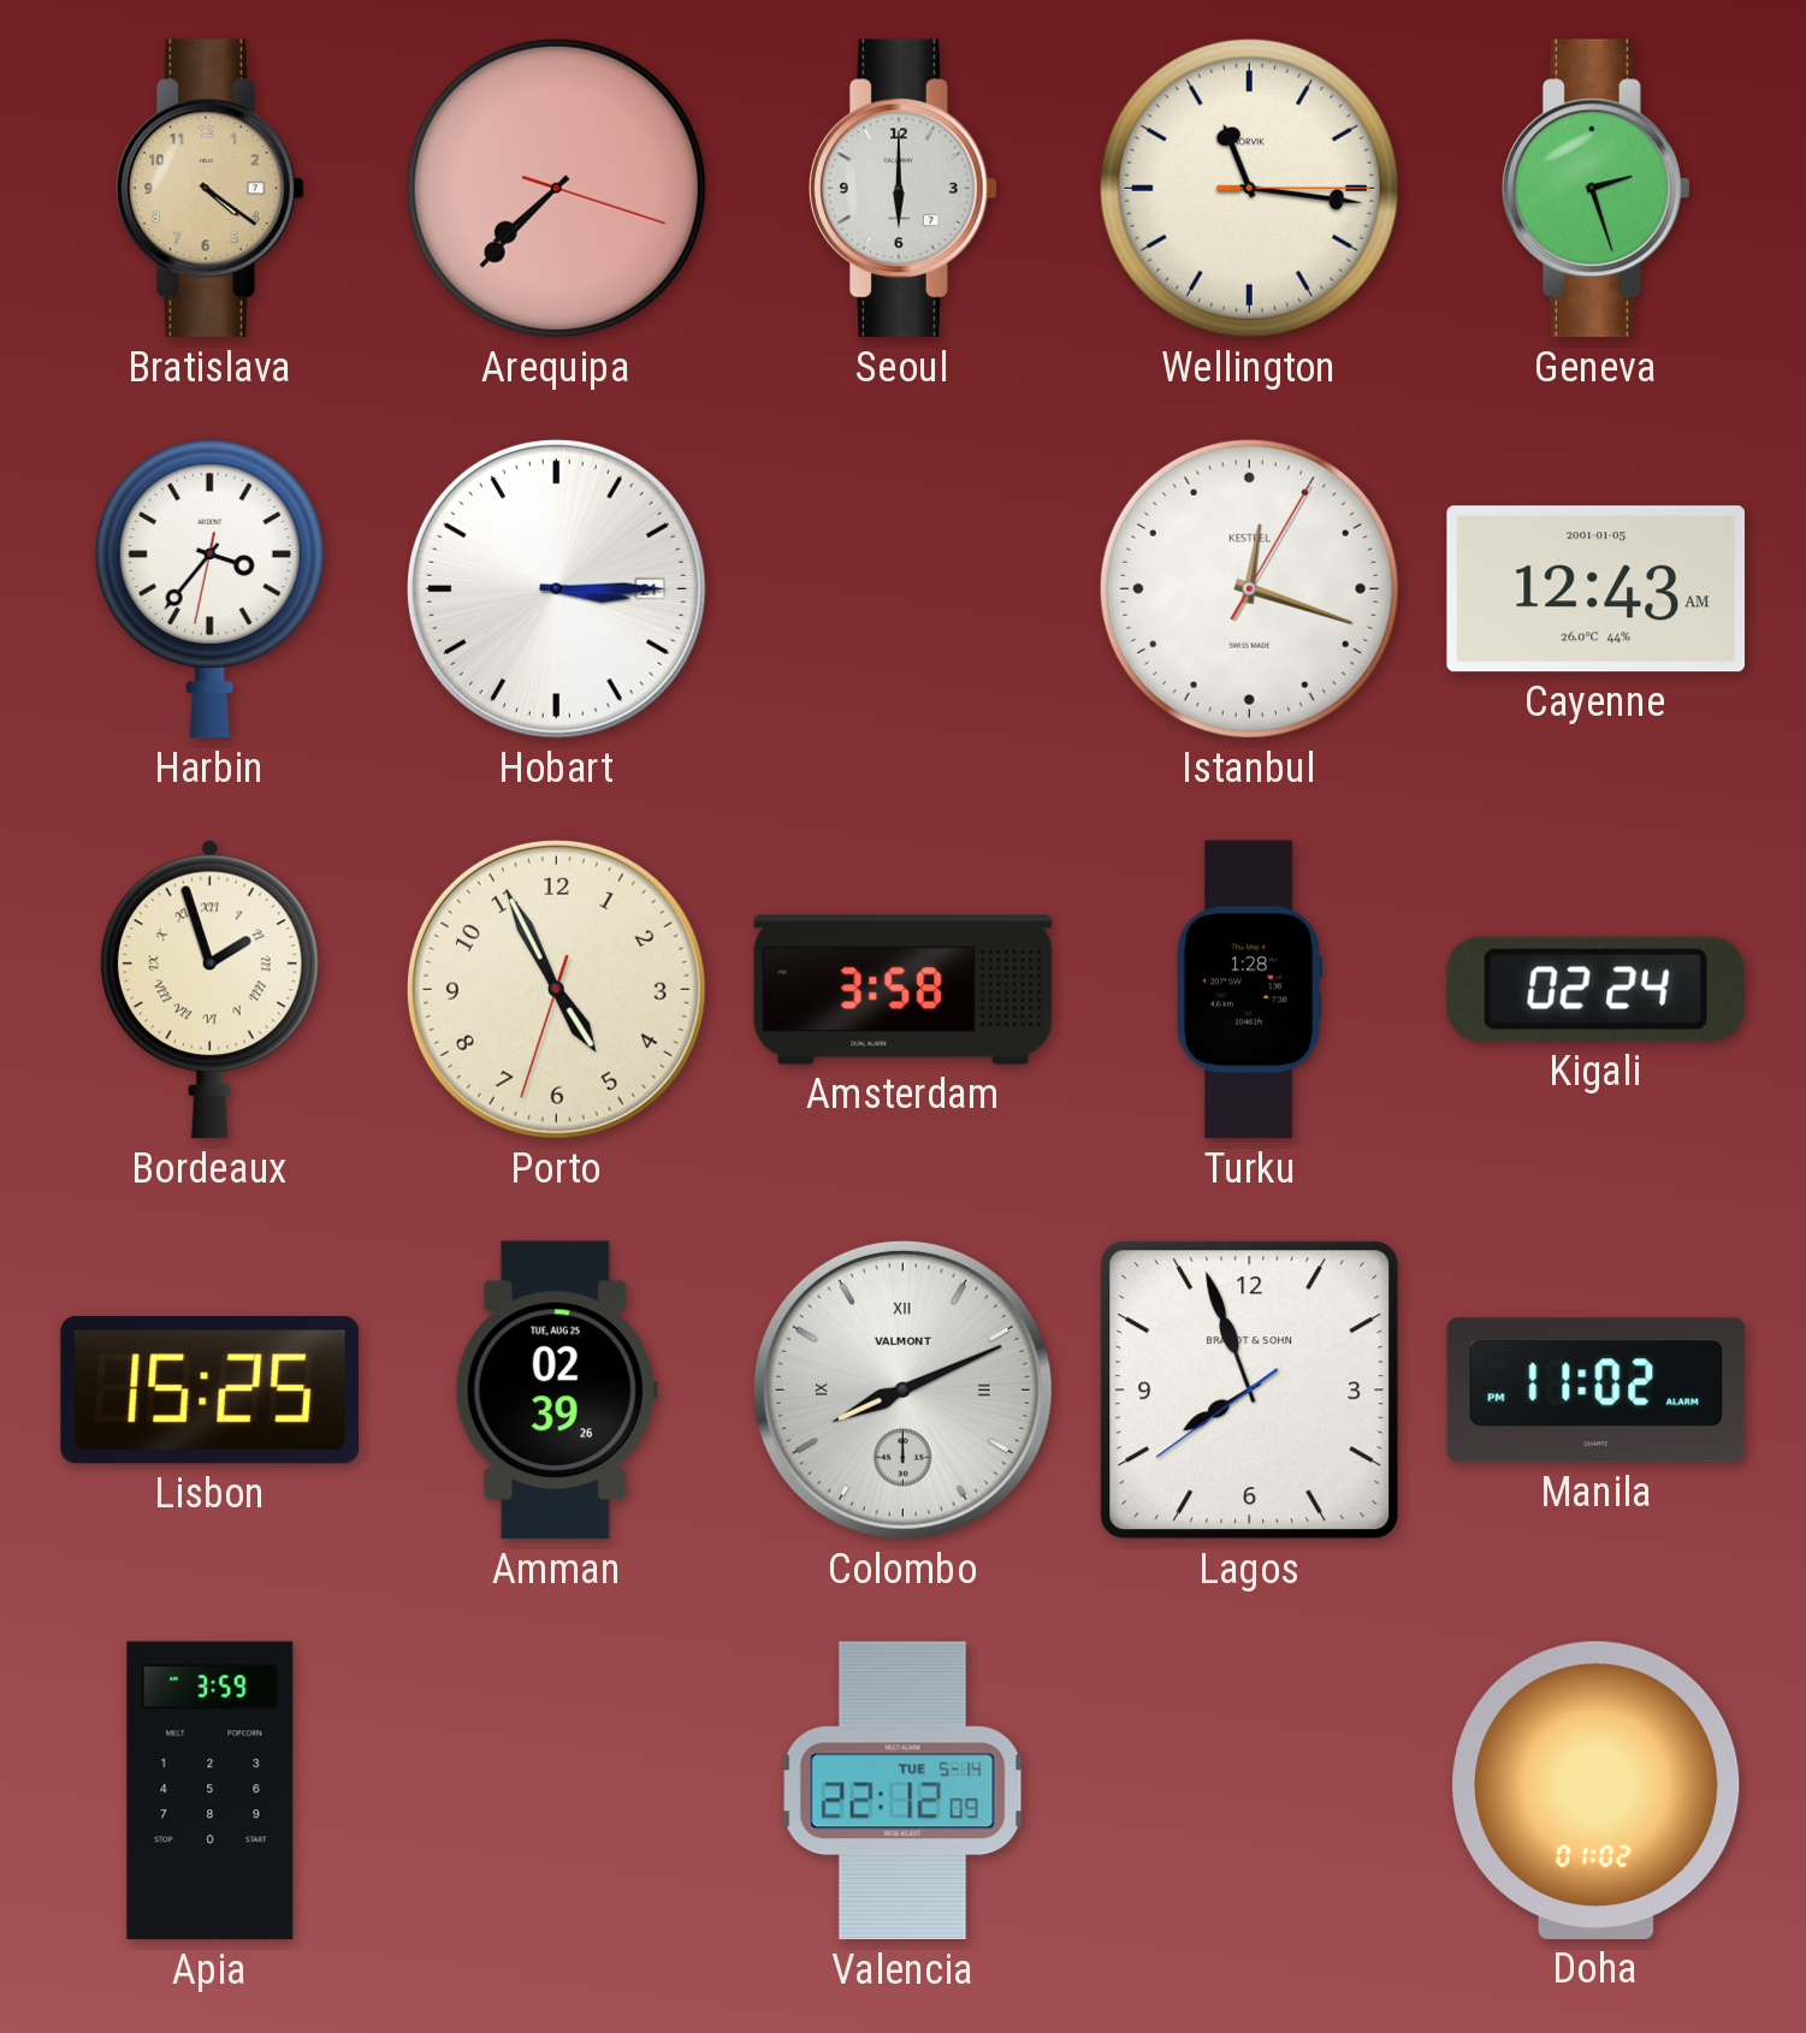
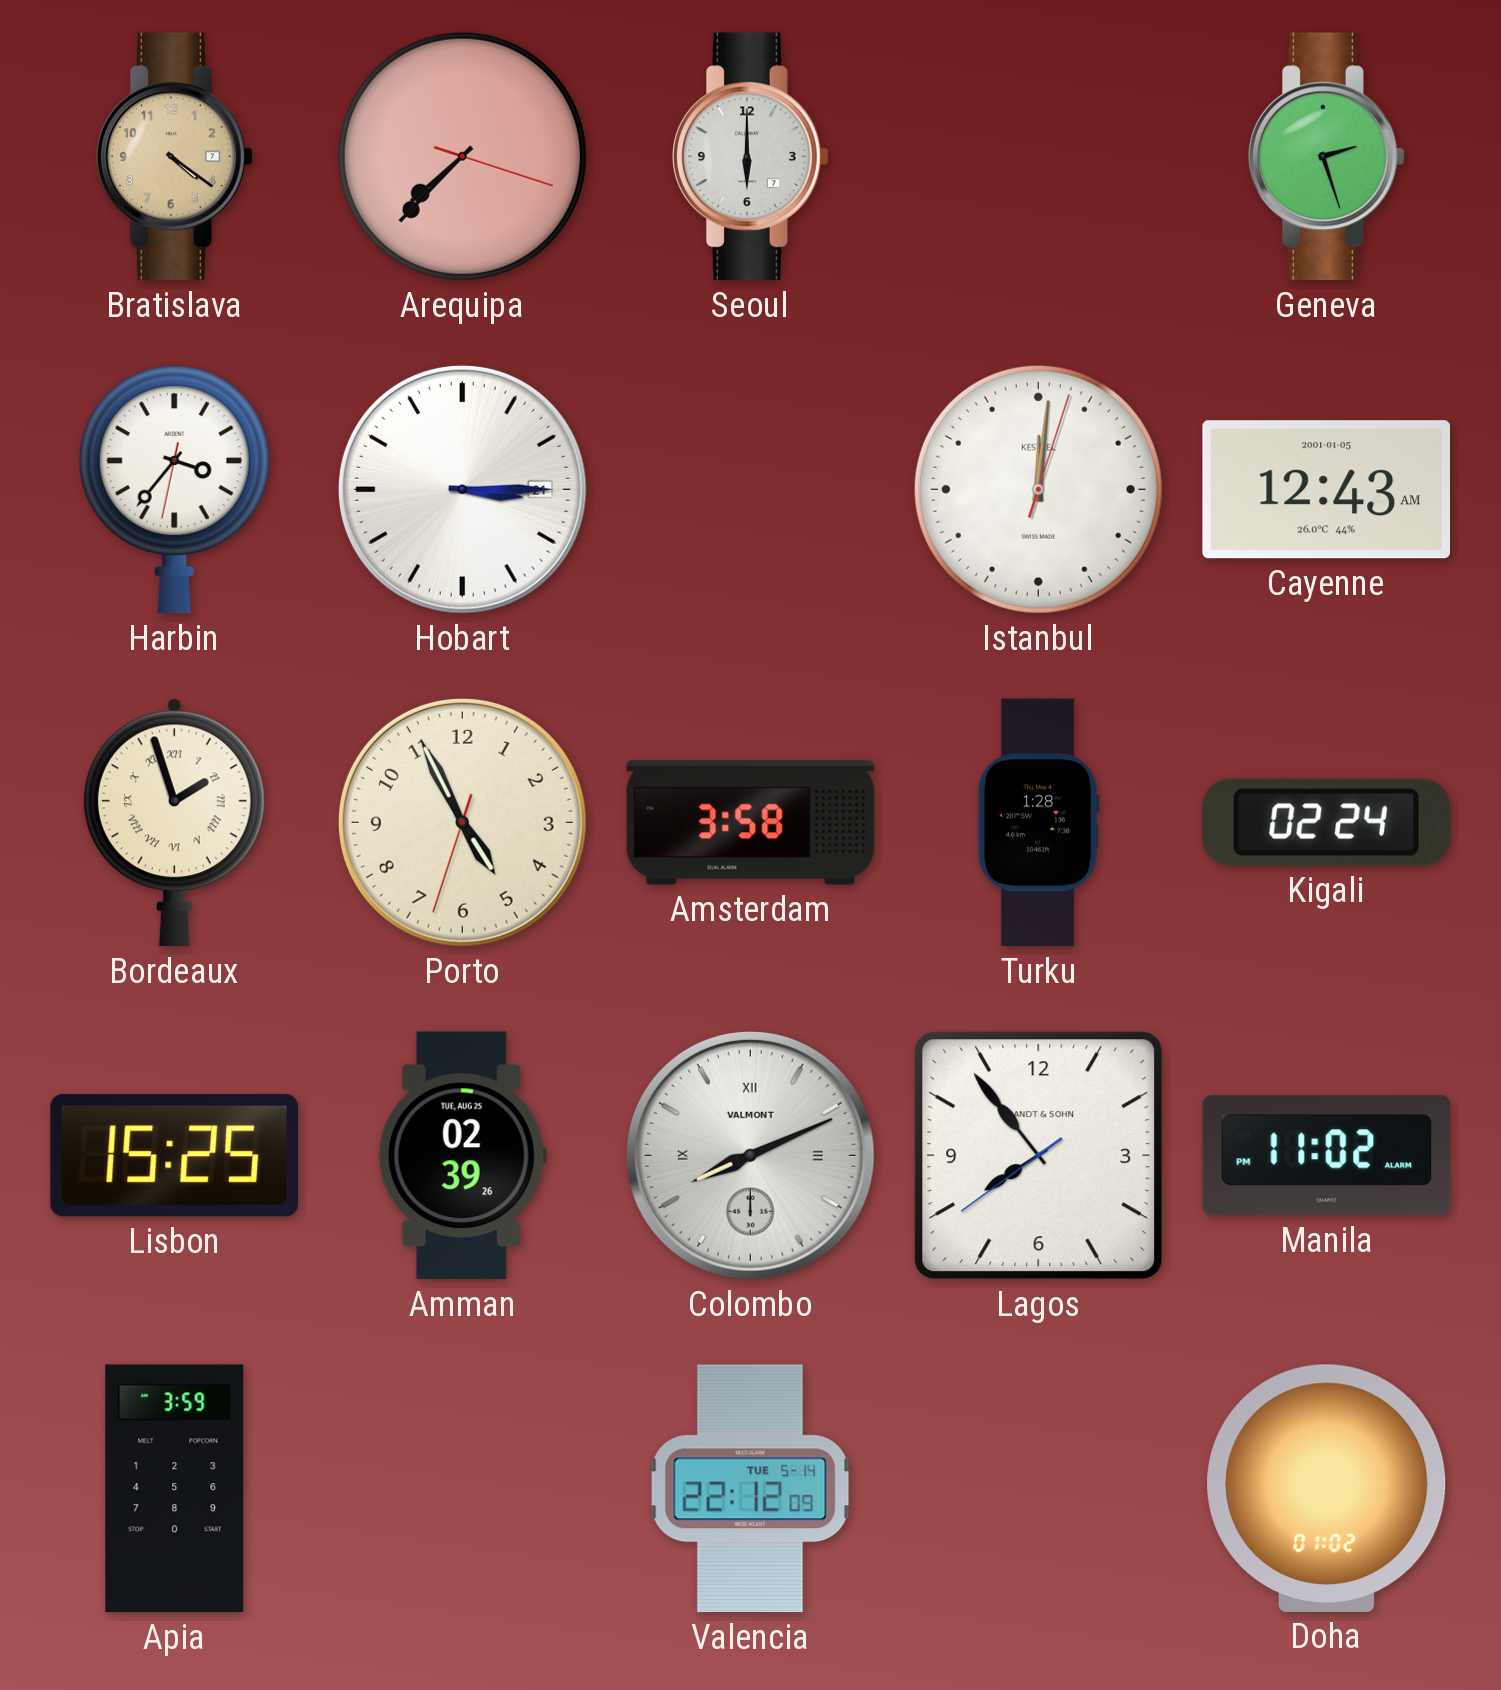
Wellington: 11:16 -> none
Istanbul: 12:18 -> 12:01
Lagos: 7:56 -> 7:53
